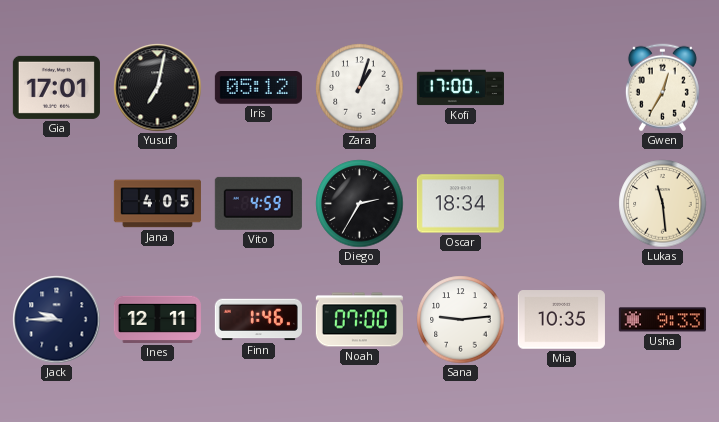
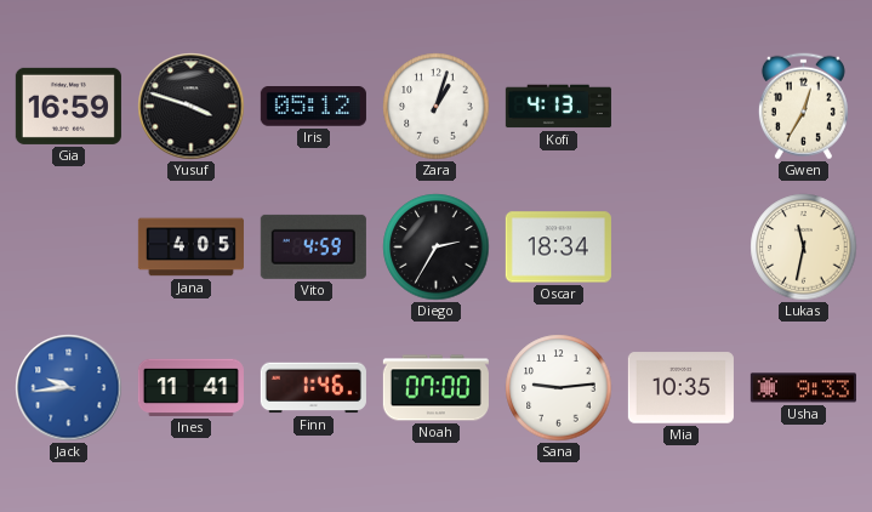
Gia: 17:01 -> 16:59
Yusuf: 7:02 -> 3:48
Kofi: 17:00 -> 4:13
Lukas: 11:29 -> 11:32
Jack: 9:45 -> 9:44
Jack dial: navy -> blue
Ines: 12:11 -> 11:41
